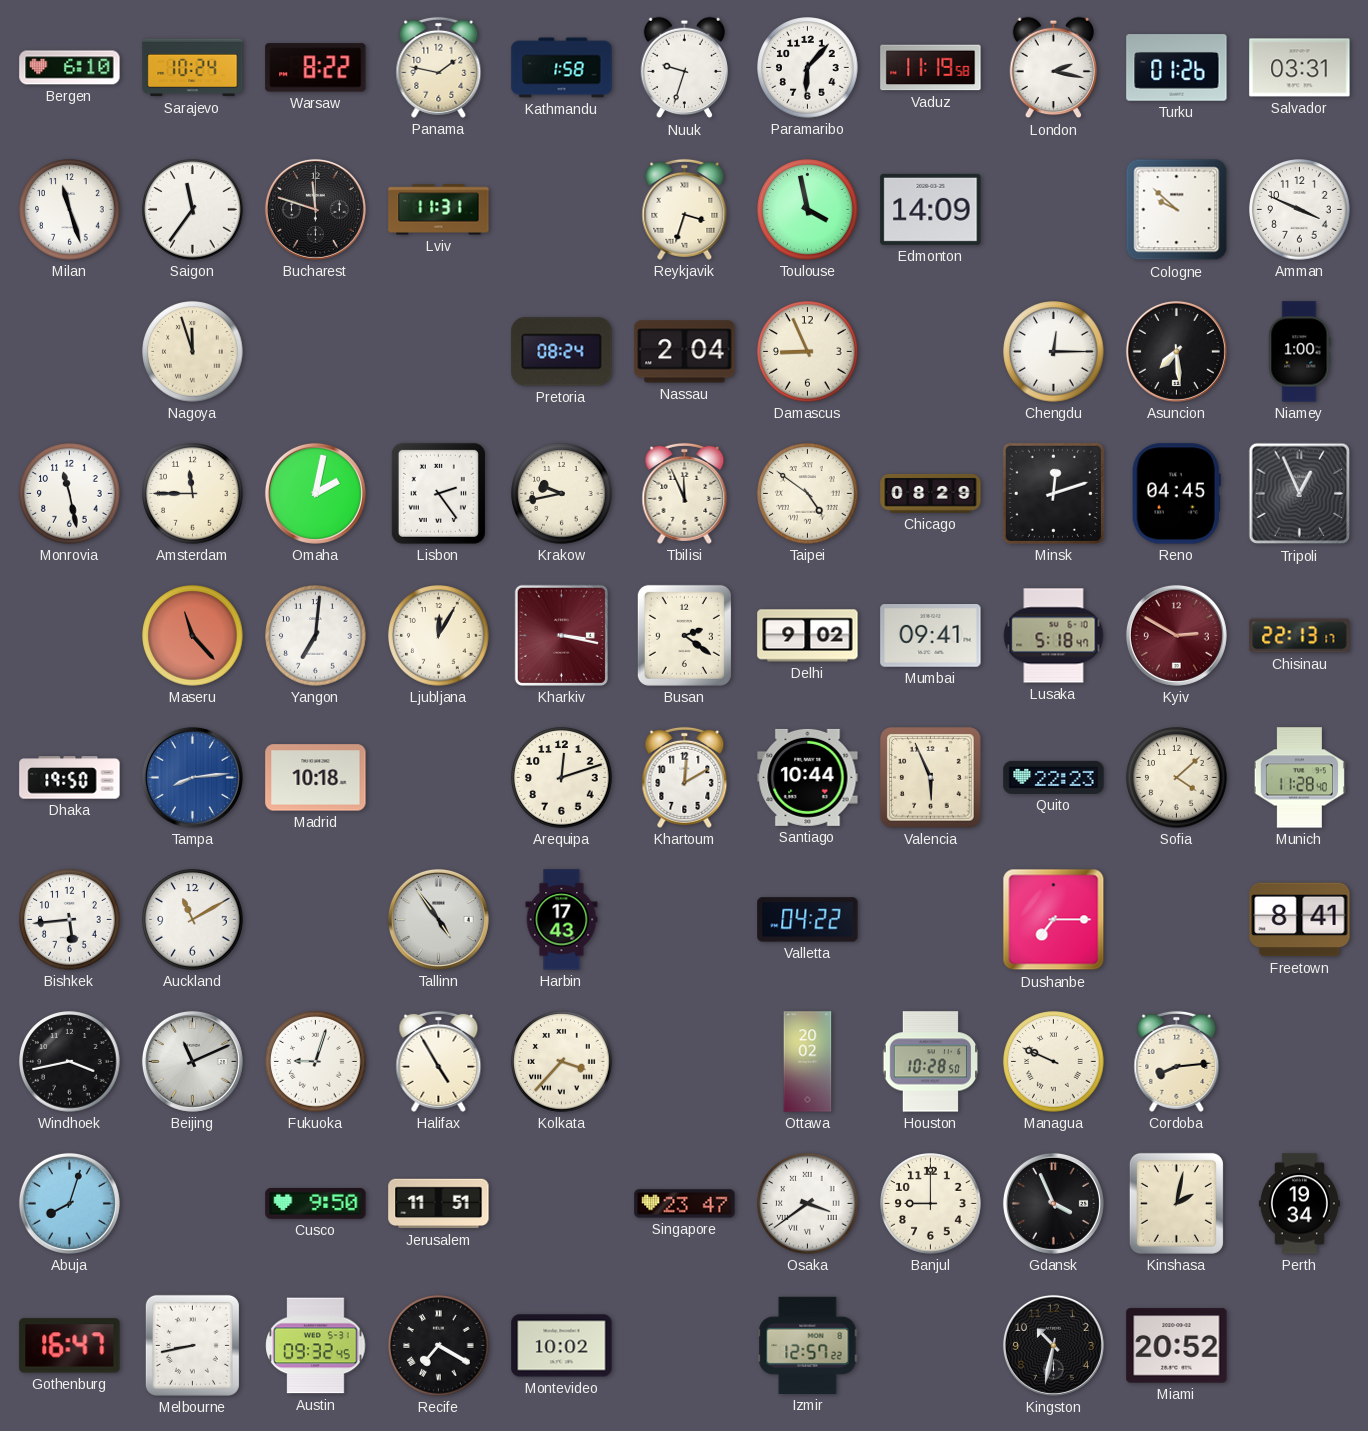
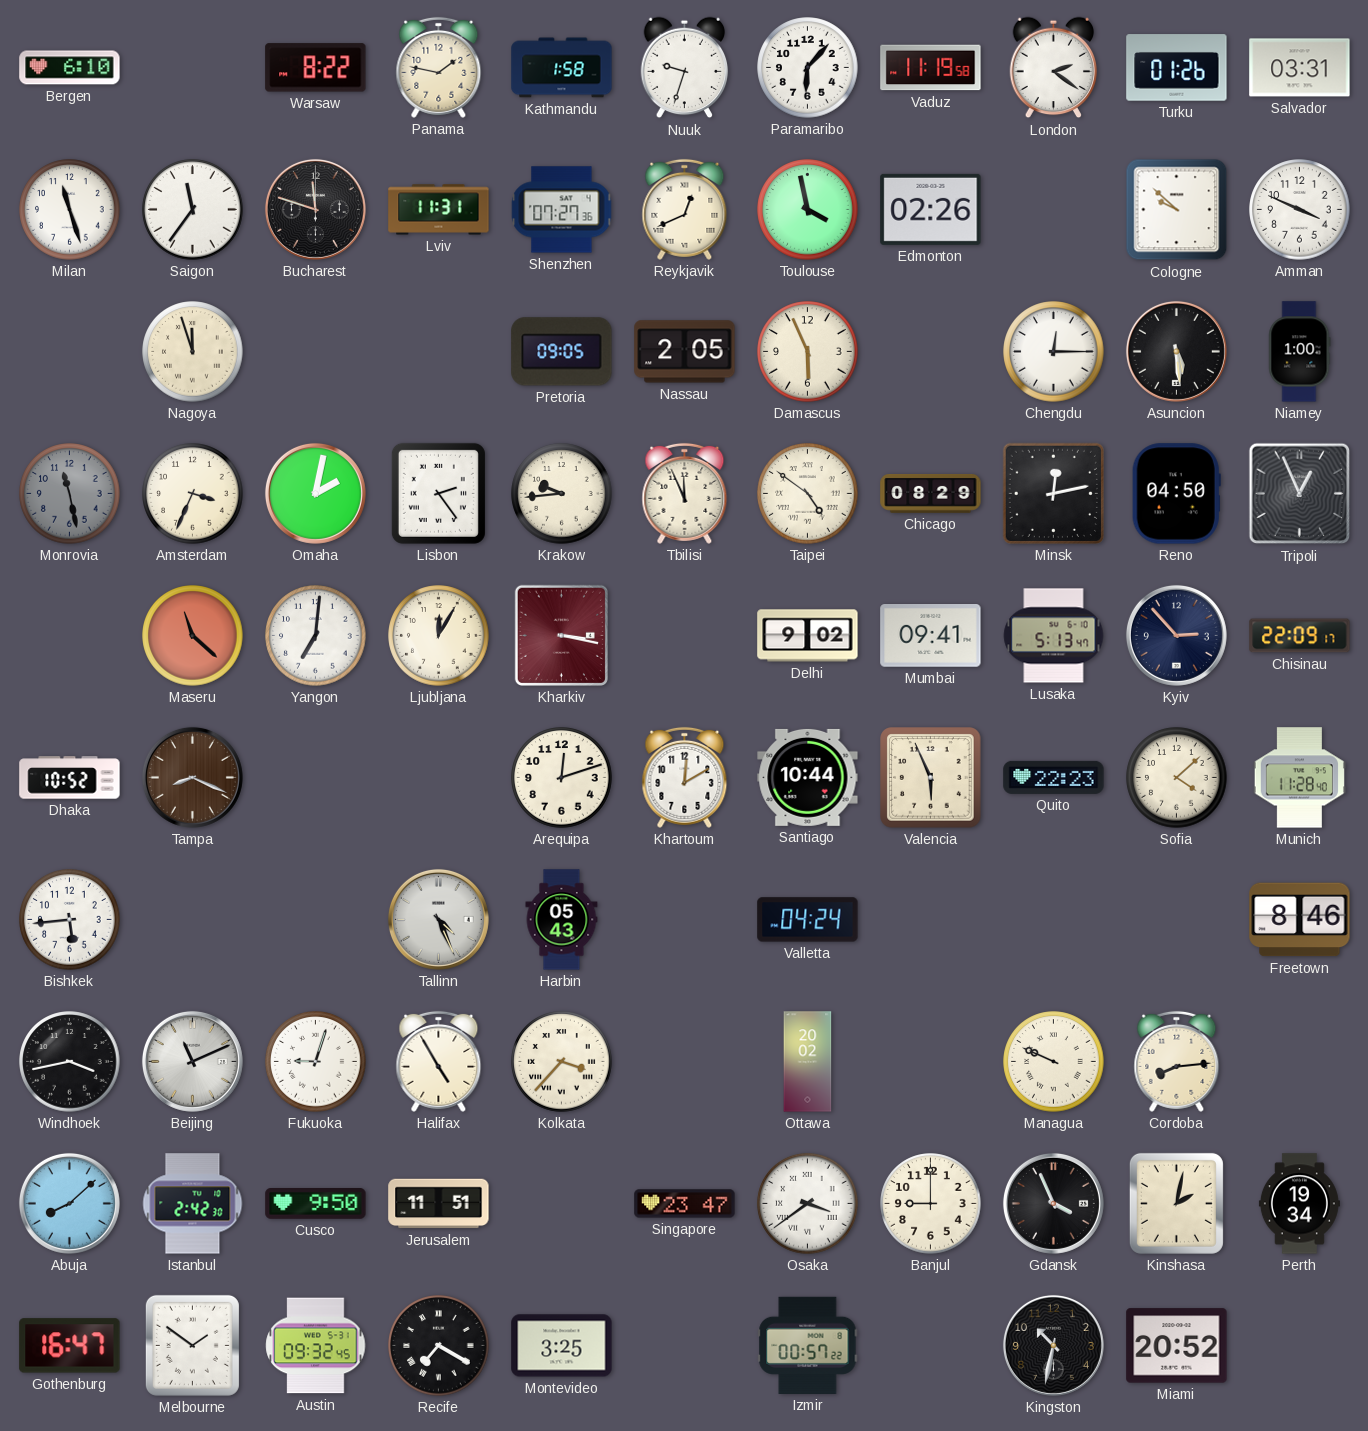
Sarajevo: 10:24 -> none
London: 2:17 -> 2:21
Shenzhen: none -> 07:27
Reykjavik: 3:33 -> 12:41
Edmonton: 14:09 -> 02:26
Pretoria: 08:24 -> 09:05
Nassau: 2:04 -> 2:05
Damascus: 8:56 -> 5:56
Asuncion: 7:29 -> 5:29
Monrovia dial: white -> grey
Amsterdam: 11:45 -> 3:34
Krakow: 9:43 -> 9:44
Minsk: 12:12 -> 12:13
Reno: 04:45 -> 04:50
Maseru: 11:23 -> 11:22
Busan: 2:21 -> none
Lusaka: 5:18 -> 5:13
Kyiv: 2:50 -> 2:53
Kyiv dial: burgundy -> navy
Chisinau: 22:13 -> 22:09
Dhaka: 19:50 -> 10:52
Tampa: 8:14 -> 8:19
Tampa dial: blue -> brown
Madrid: 10:18 -> none
Auckland: 11:10 -> none
Tallinn: 4:54 -> 4:26
Harbin: 17:43 -> 05:43
Valletta: 04:22 -> 04:24
Dushanbe: 7:15 -> none
Freetown: 8:41 -> 8:46
Houston: 10:28 -> none
Abuja: 8:03 -> 8:08
Istanbul: none -> 2:42
Melbourne: 8:43 -> 1:51
Montevideo: 10:02 -> 3:25
Izmir: 12:57 -> 00:57
